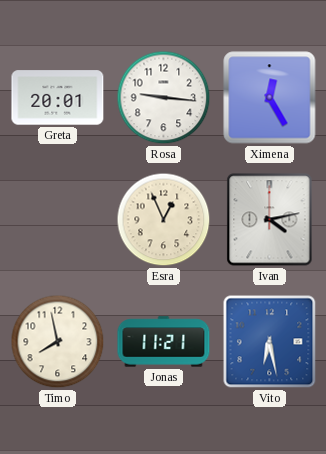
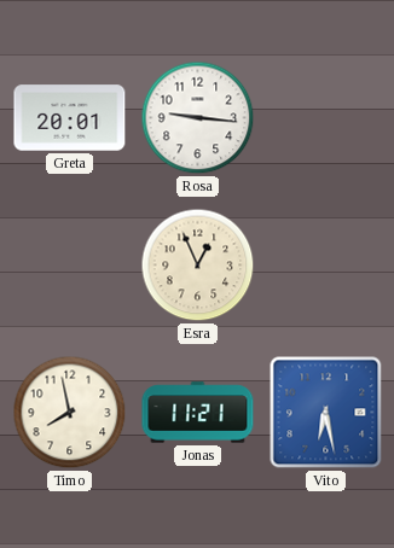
Ximena: 12:25 -> none
Ivan: 4:13 -> none
